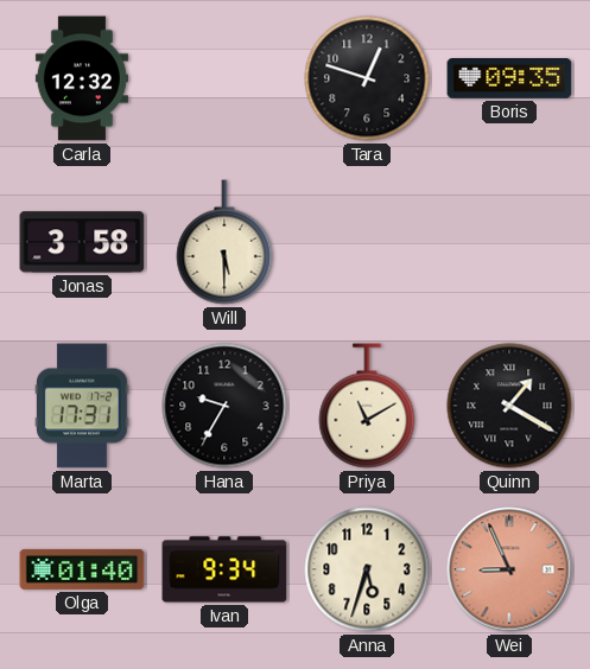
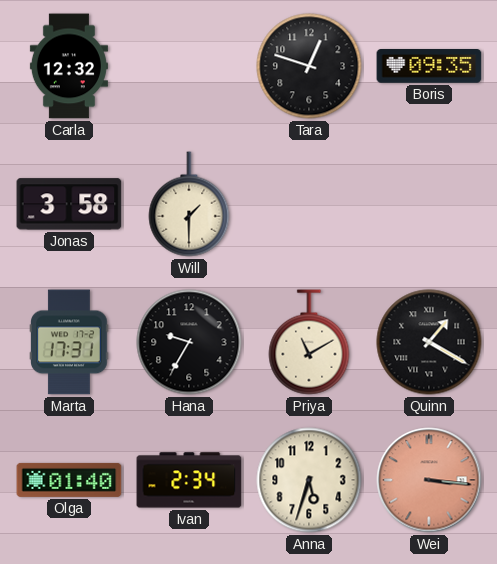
Will: 5:30 -> 1:30
Ivan: 9:34 -> 2:34
Wei: 8:56 -> 3:16
